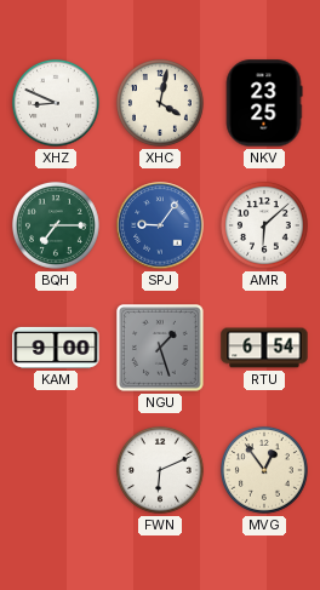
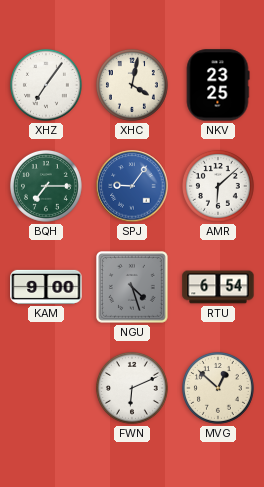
XHZ: 8:49 -> 7:06
NGU: 1:27 -> 4:27
MVG: 12:54 -> 12:52
